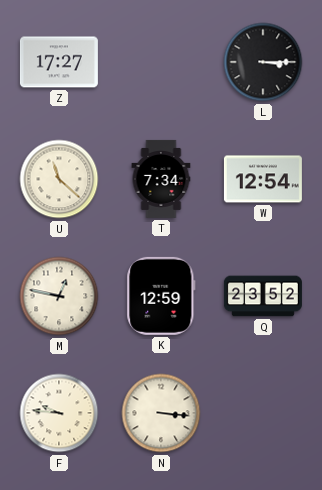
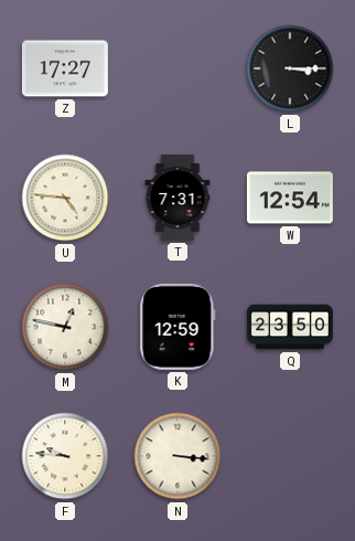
U: 11:22 -> 4:46
T: 7:34 -> 7:31
Q: 23:52 -> 23:50
